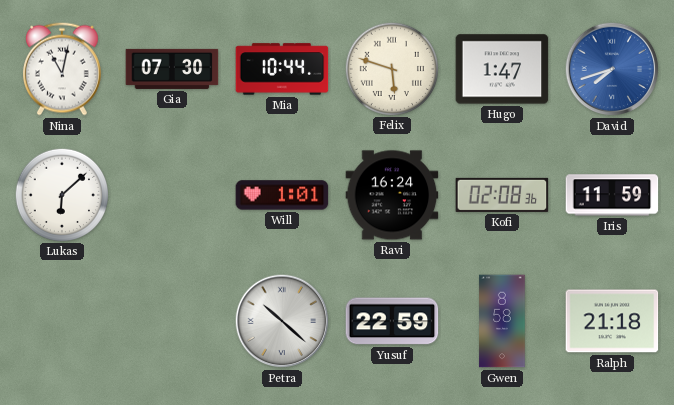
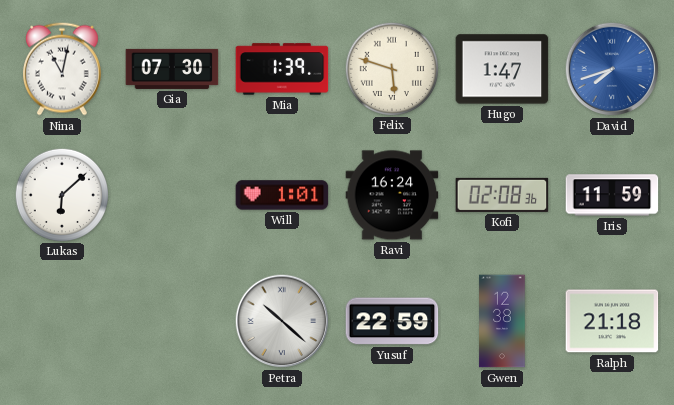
Mia: 10:44 -> 1:39
Gwen: 8:58 -> 12:38
